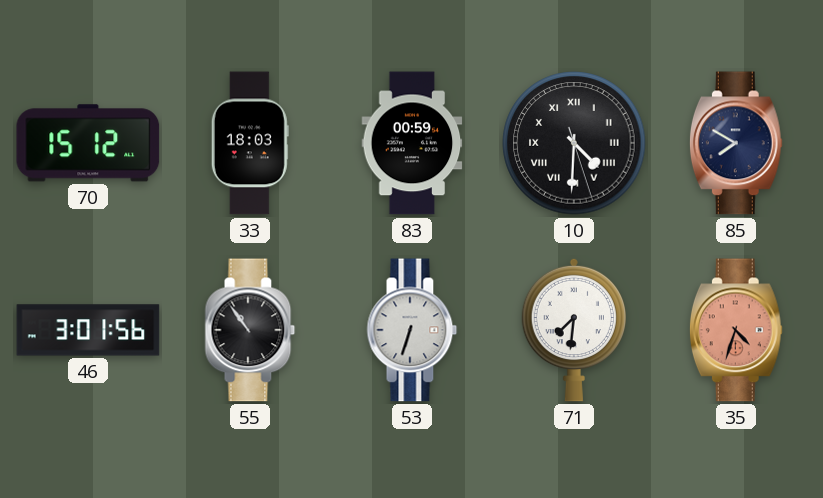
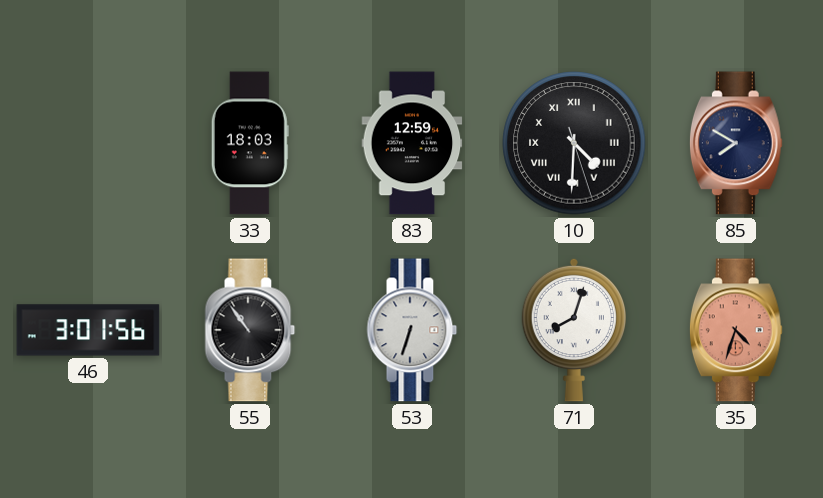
70: 15:12 -> none
83: 00:59 -> 12:59
71: 7:31 -> 8:03
